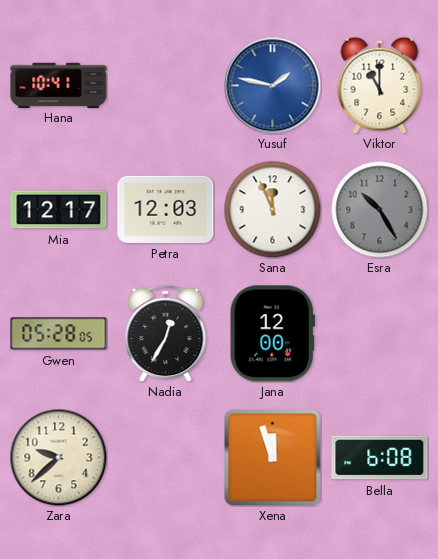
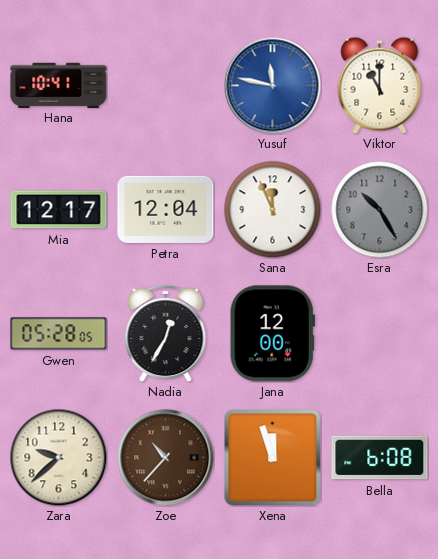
Yusuf: 1:47 -> 11:47
Petra: 12:03 -> 12:04
Zoe: none -> 10:37
